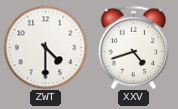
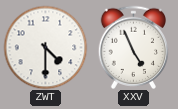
XXV: 4:42 -> 4:56
